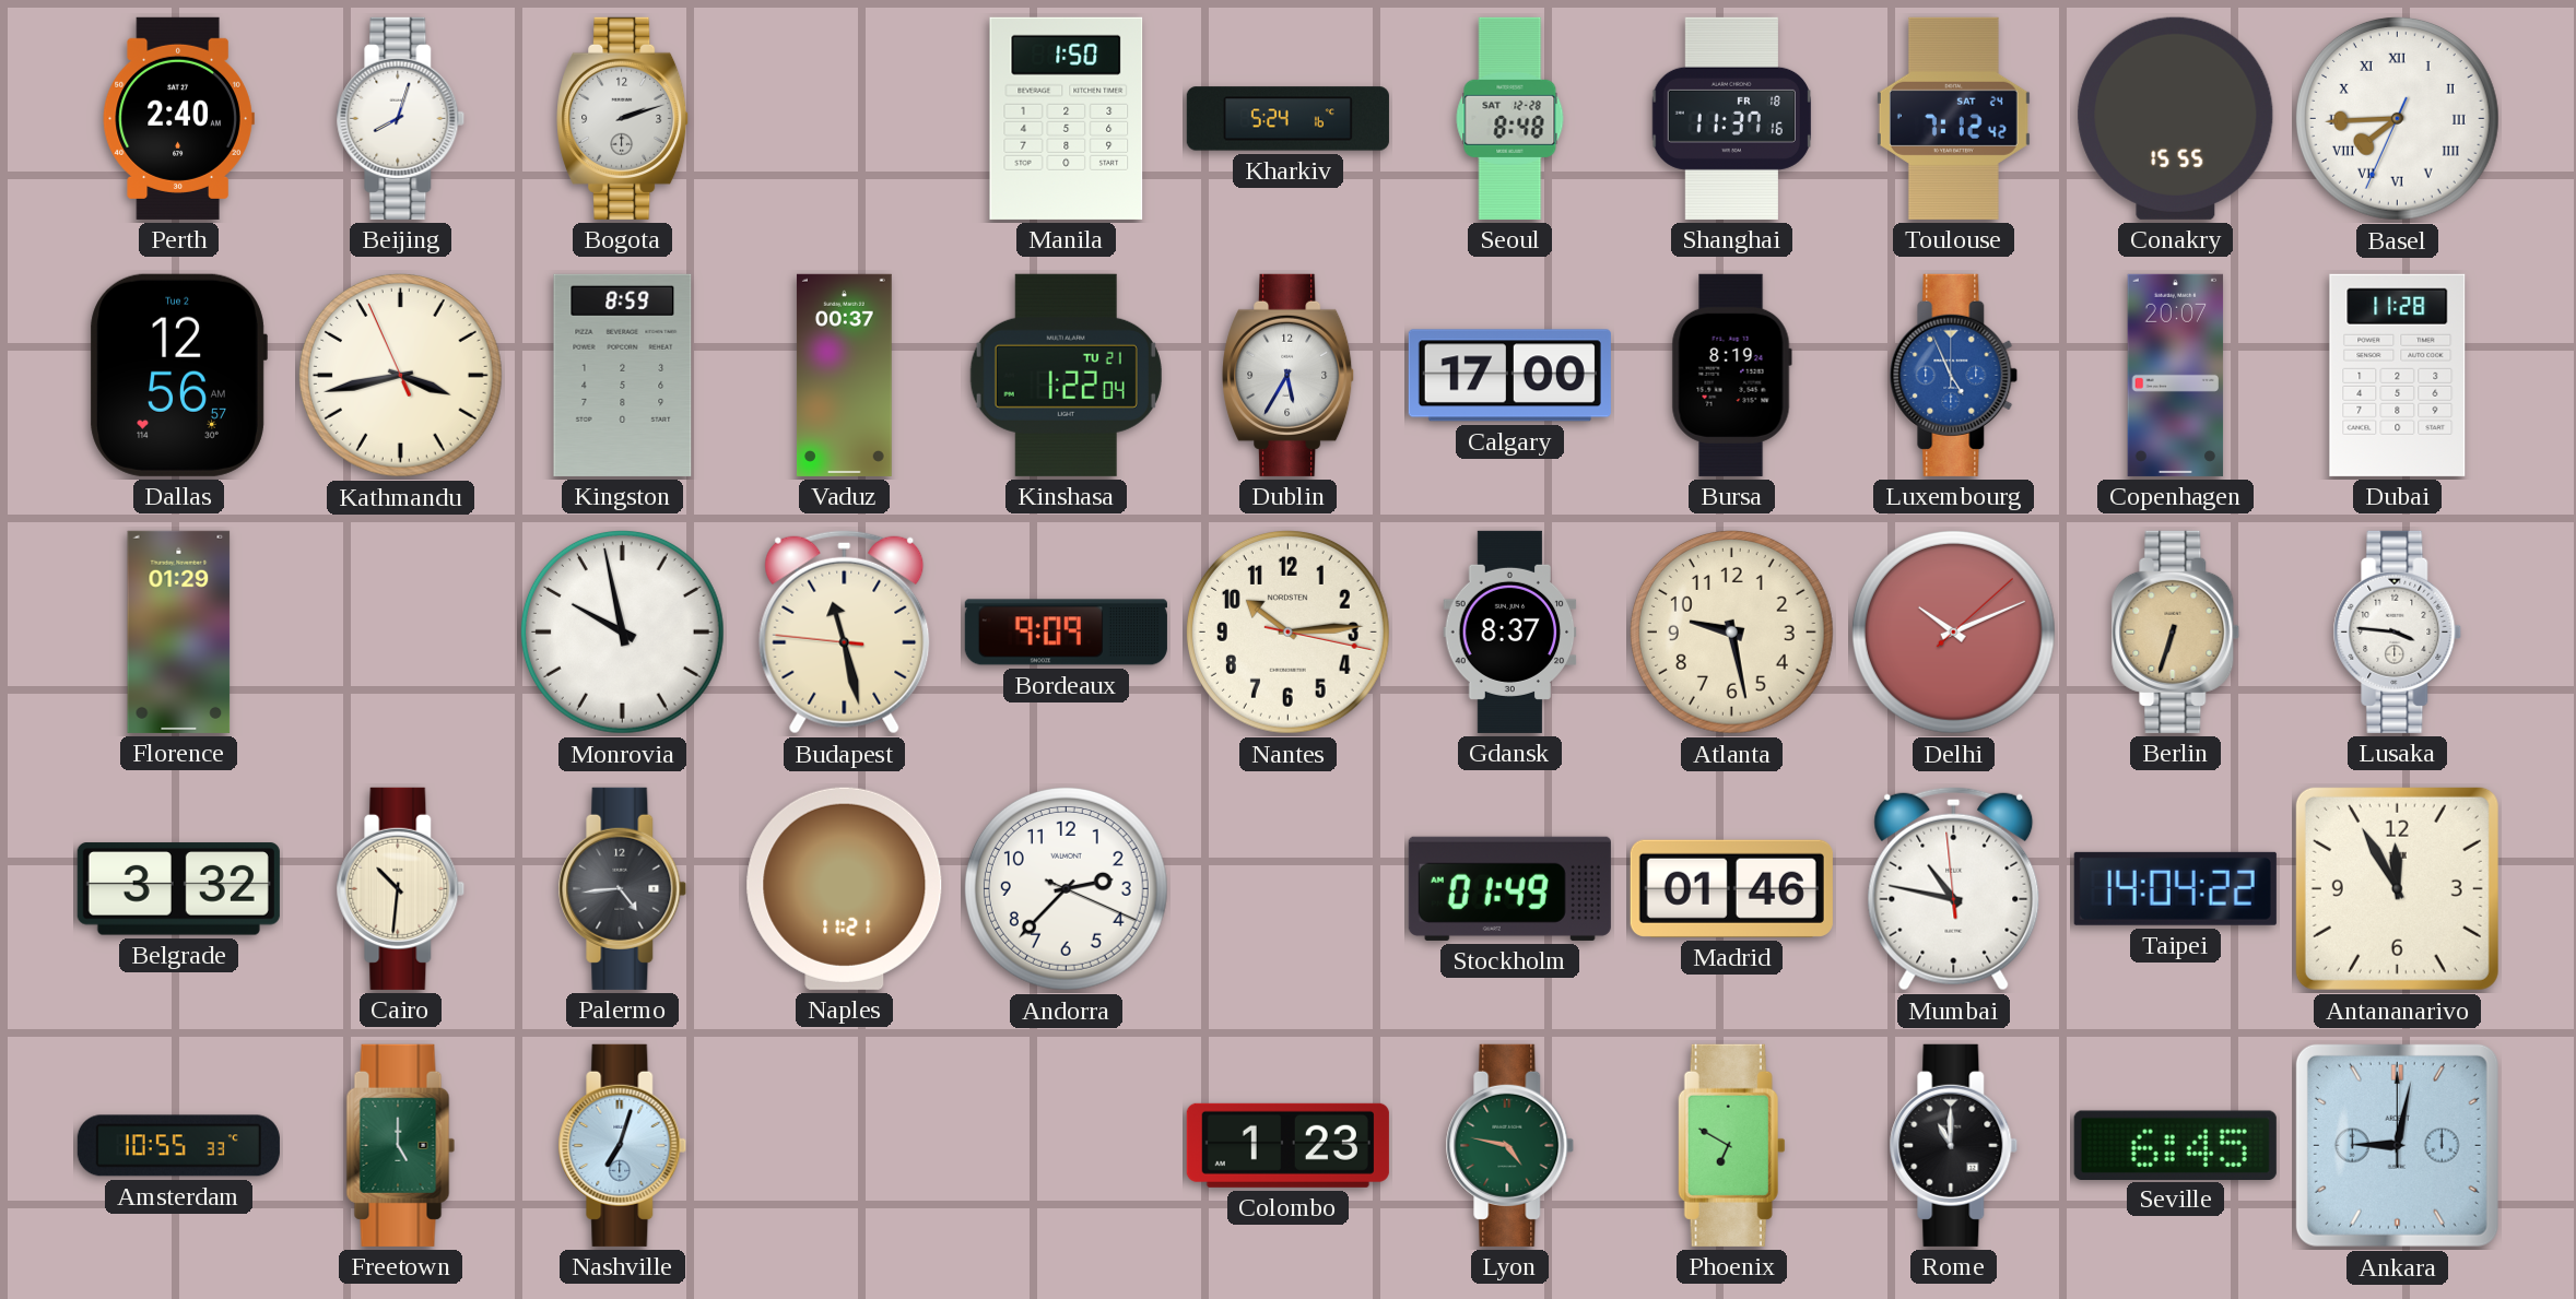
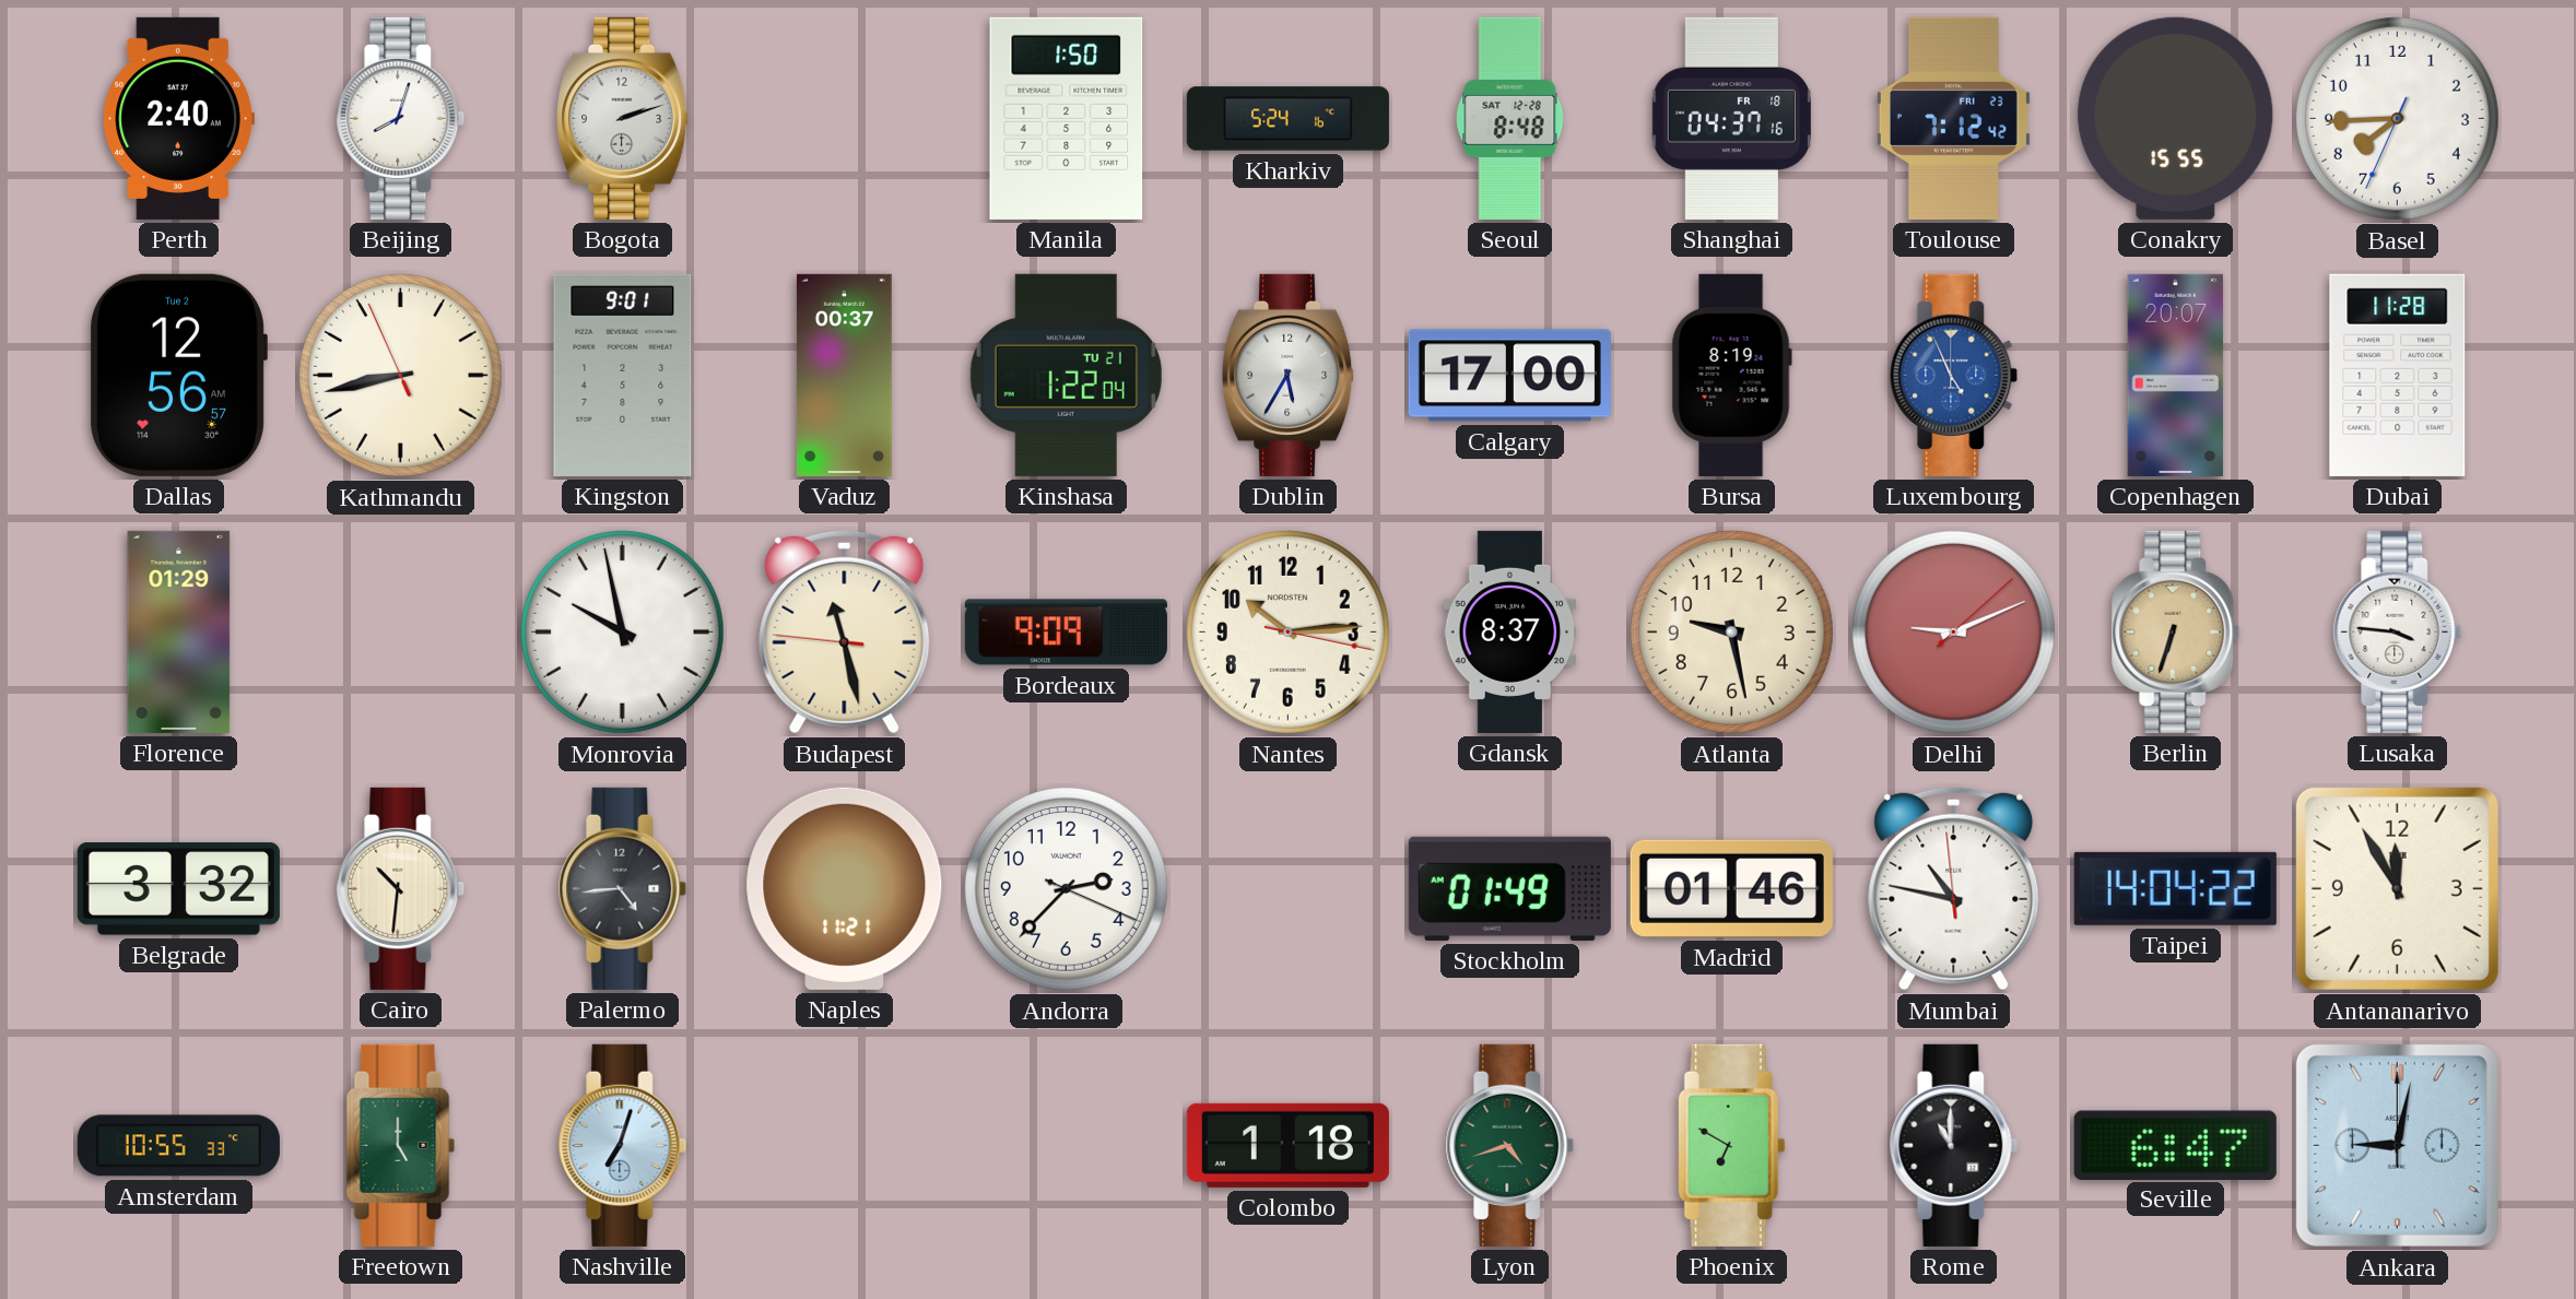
Shanghai: 11:37 -> 04:37
Toulouse date: SAT 24 -> FRI 23
Basel numerals: Roman -> Arabic
Kathmandu: 3:42 -> 8:42
Kingston: 8:59 -> 9:01
Delhi: 10:11 -> 9:11
Colombo: 1:23 -> 1:18
Lyon: 4:47 -> 4:42
Seville: 6:45 -> 6:47
